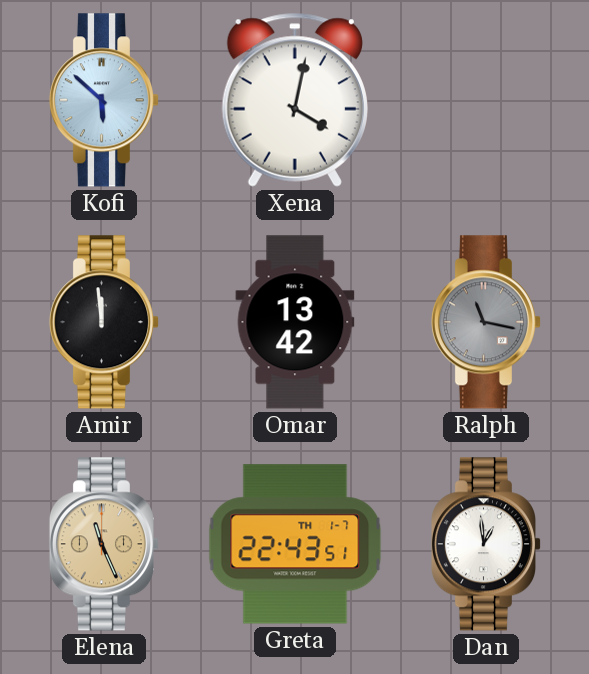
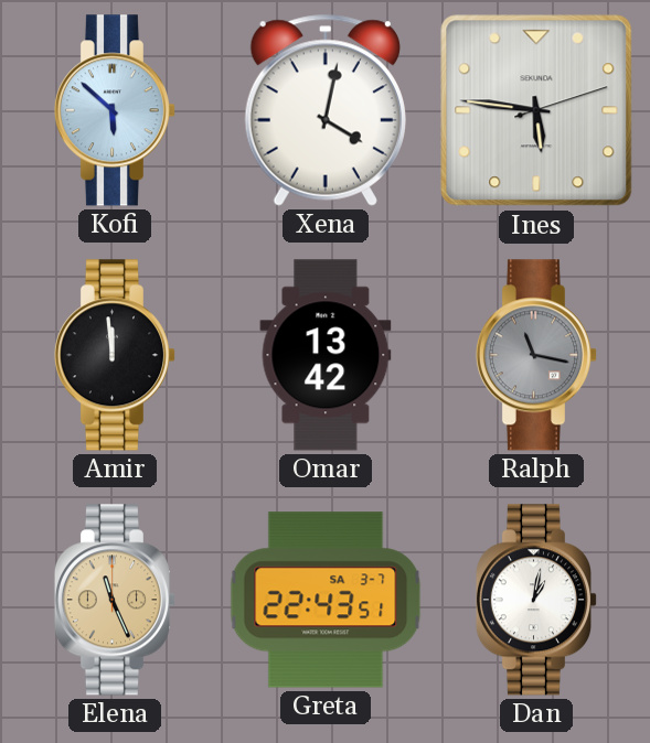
Ines: none -> 5:46
Greta date: TH 1-7 -> SA 3-7
Dan: 12:59 -> 1:02
